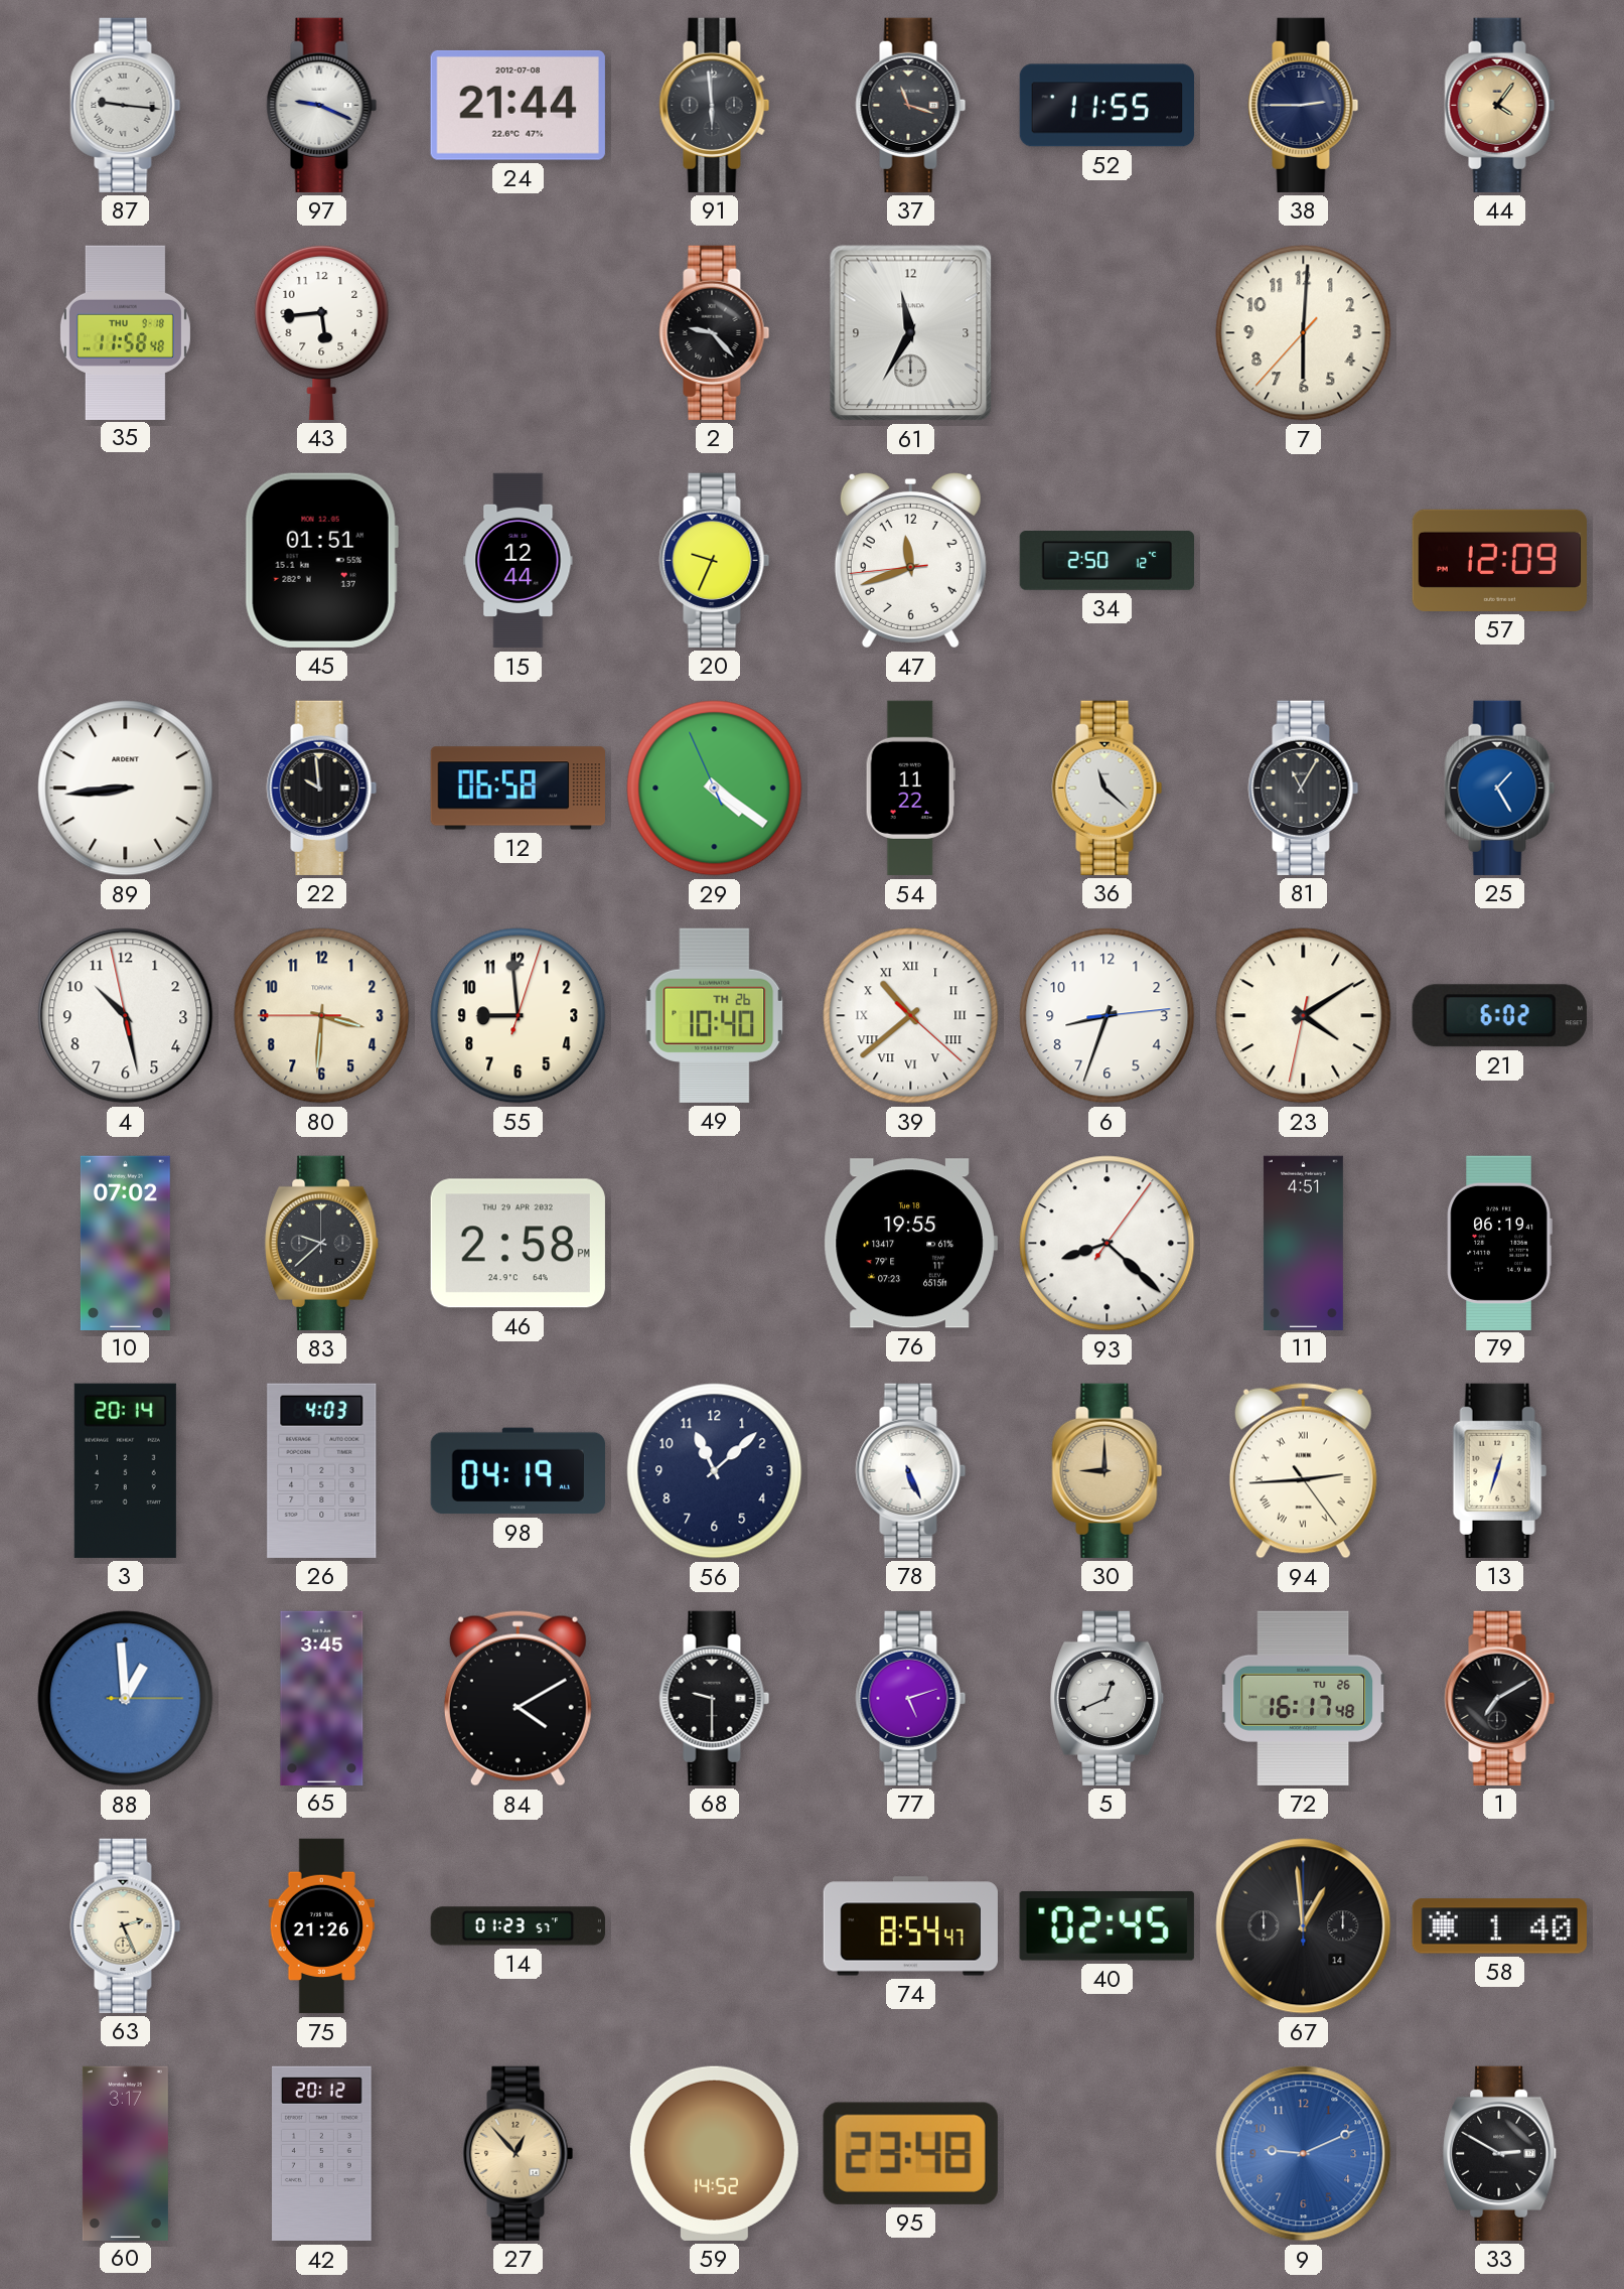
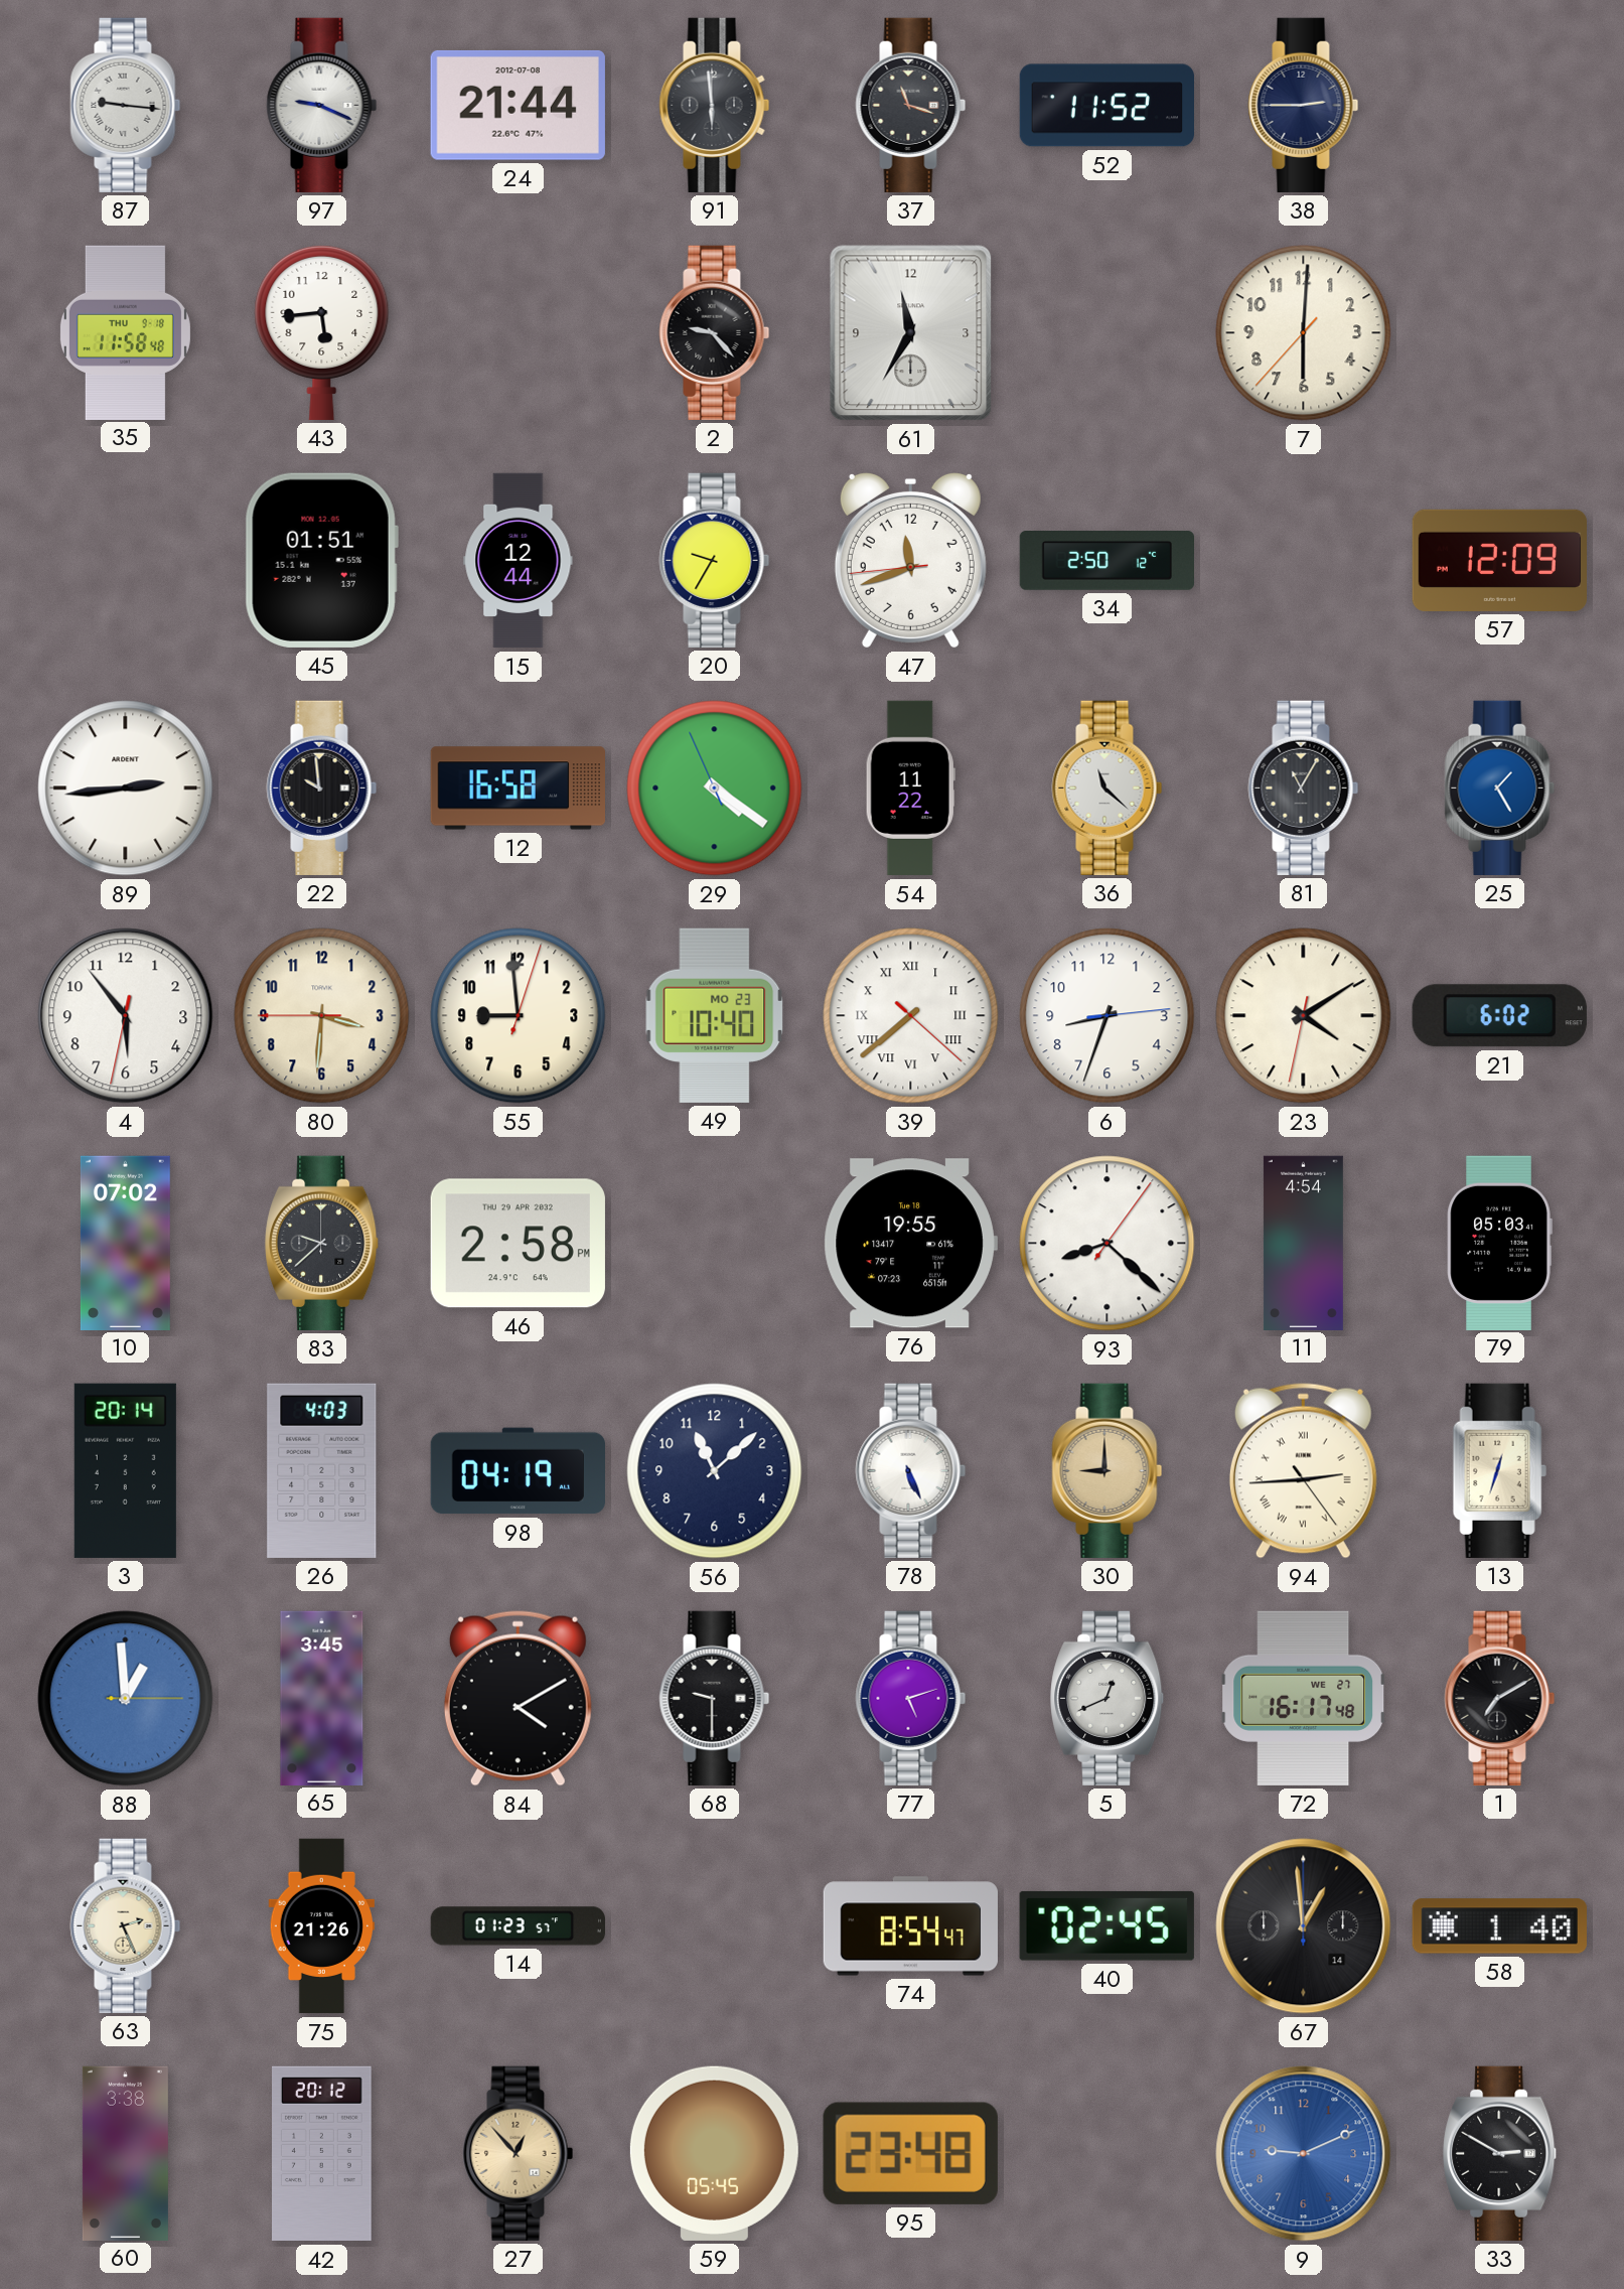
52: 11:55 -> 11:52
44: 4:06 -> none
20: 9:34 -> 9:35
89: 8:44 -> 2:44
12: 06:58 -> 16:58
4: 10:27 -> 5:53
49 date: TH 26 -> MO 23
39: 10:38 -> 7:38
11: 4:51 -> 4:54
79: 06:19 -> 05:03
72 date: TU 26 -> WE 27
60: 3:17 -> 3:38
59: 14:52 -> 05:45
